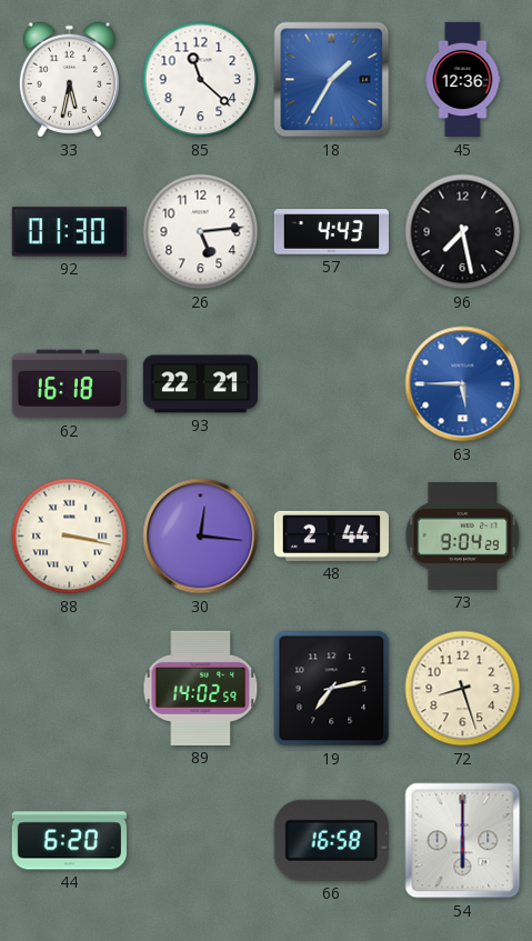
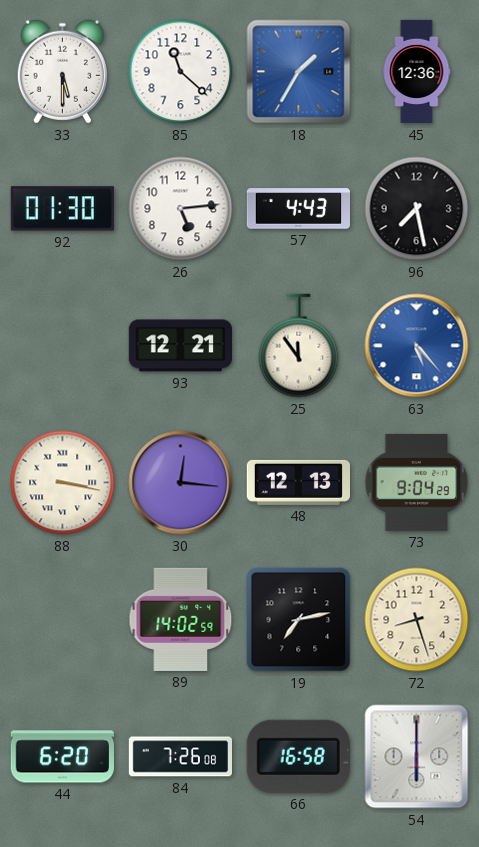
33: 5:32 -> 5:30
62: 16:18 -> none
93: 22:21 -> 12:21
25: none -> 11:54
63: 5:45 -> 5:23
48: 2:44 -> 12:13
84: none -> 7:26
